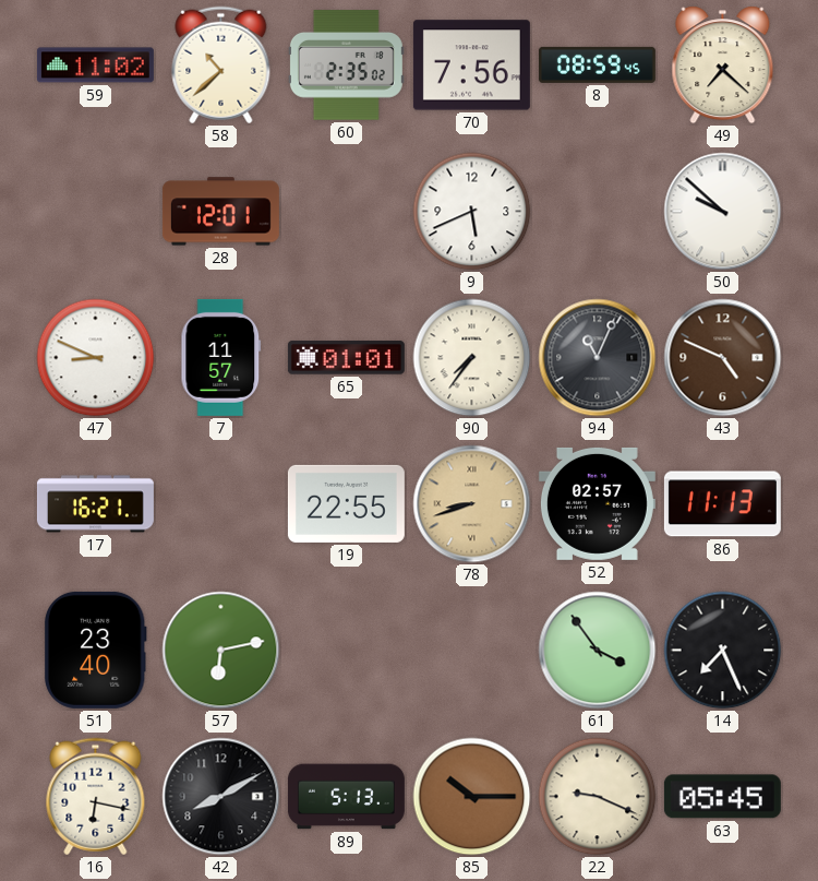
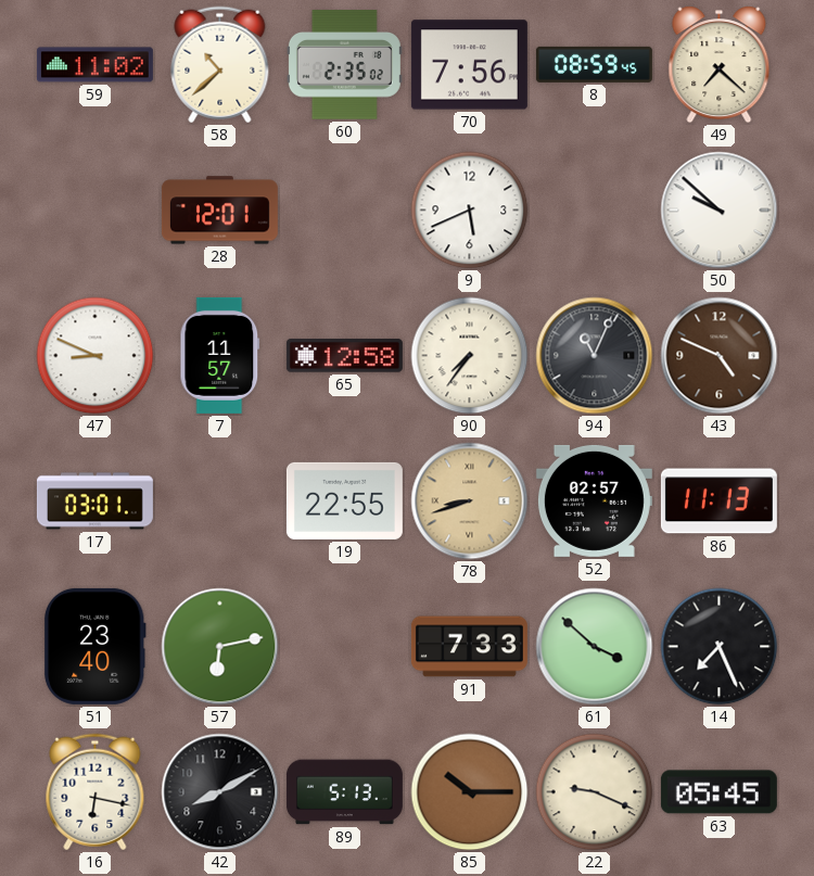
65: 01:01 -> 12:58
17: 16:21 -> 03:01
91: none -> 7:33
61: 3:54 -> 3:52
